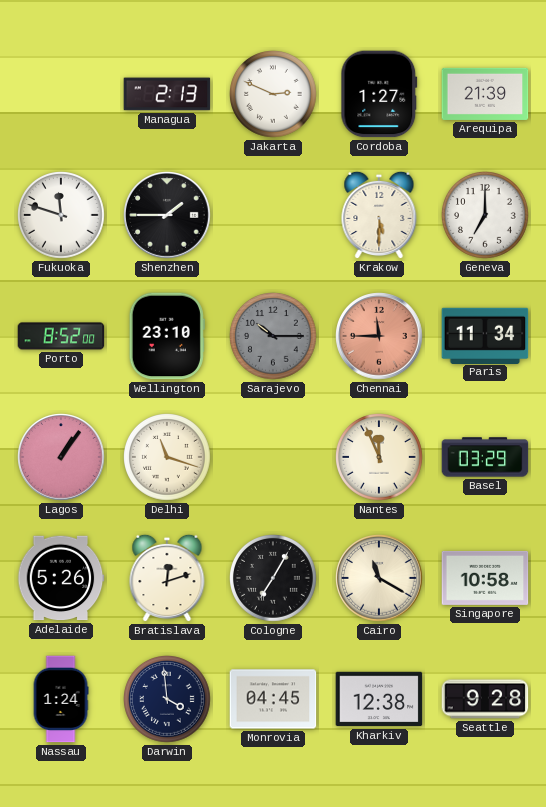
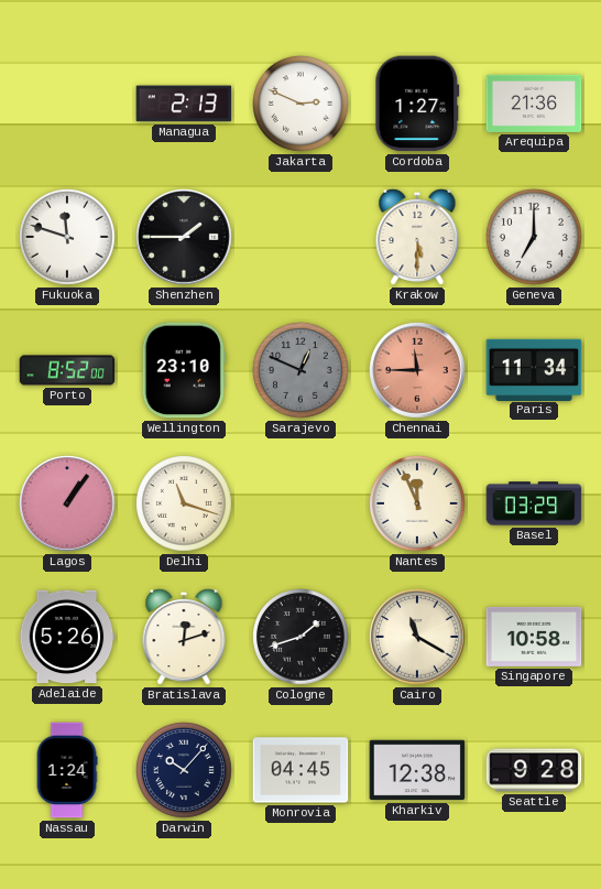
Arequipa: 21:39 -> 21:36
Sarajevo: 10:15 -> 12:49
Cologne: 7:05 -> 1:42
Darwin: 3:59 -> 10:07
